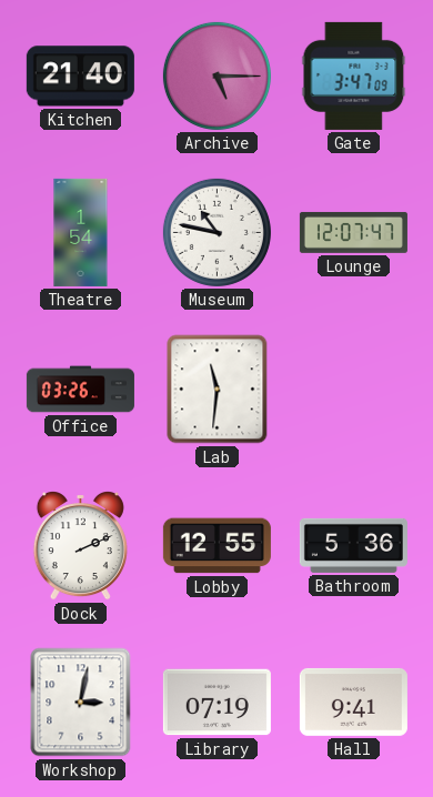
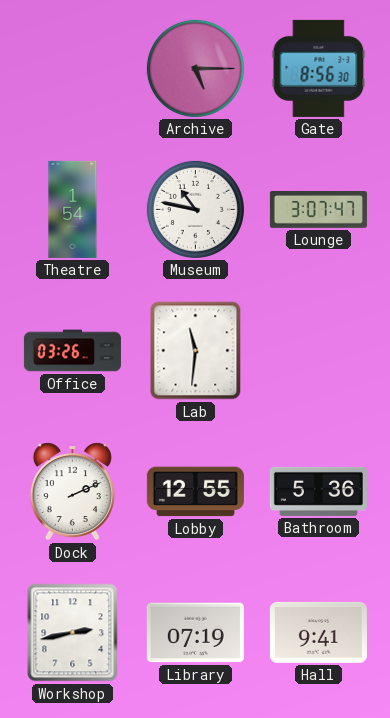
Kitchen: 21:40 -> none
Gate: 3:47 -> 8:56
Lounge: 12:07 -> 3:07
Workshop: 3:02 -> 2:43
